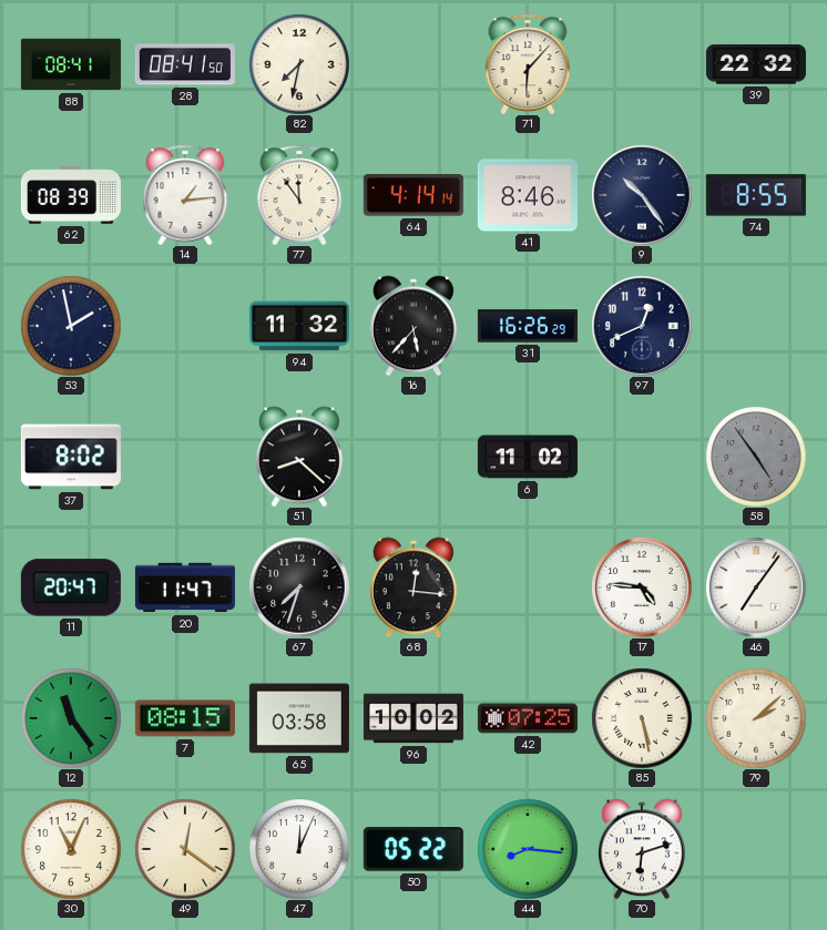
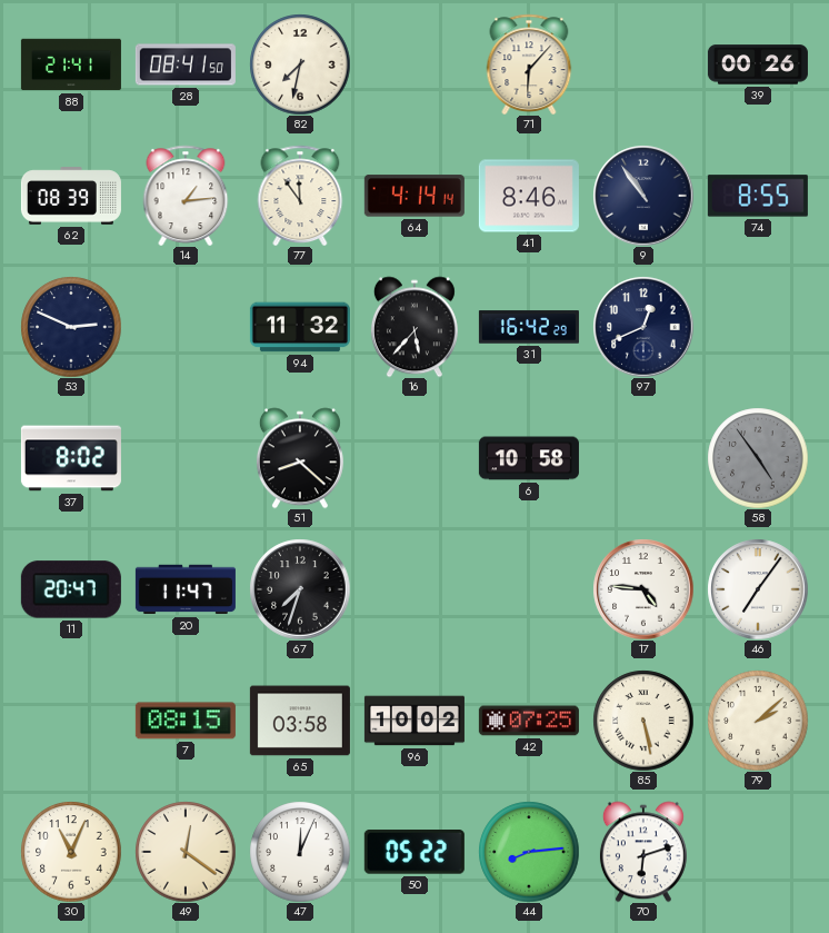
88: 08:41 -> 21:41
39: 22:32 -> 00:26
9: 10:24 -> 10:54
53: 1:58 -> 2:49
31: 16:26 -> 16:42
6: 11:02 -> 10:58
68: 12:16 -> none
12: 11:24 -> none
44: 8:16 -> 8:14
